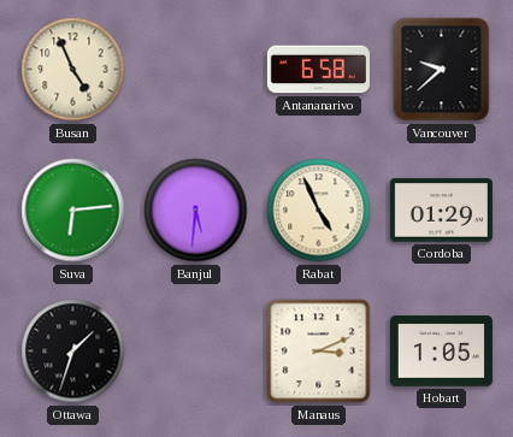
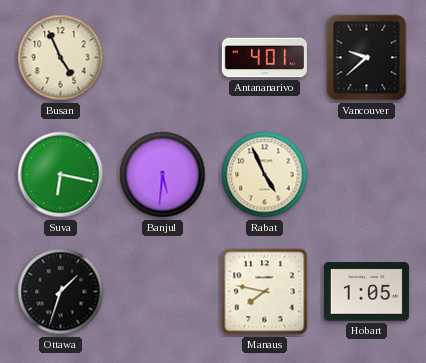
Antananarivo: 6:58 -> 4:01
Suva: 6:14 -> 6:17
Cordoba: 01:29 -> none
Manaus: 3:11 -> 7:47
